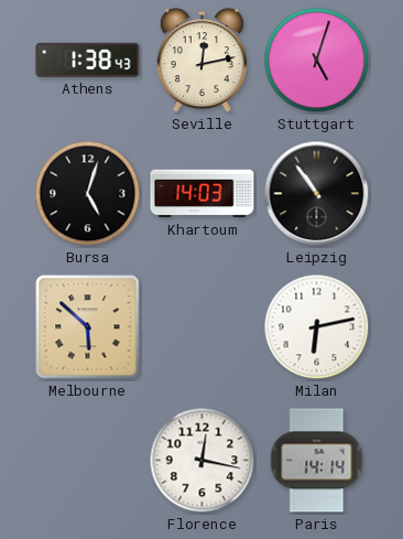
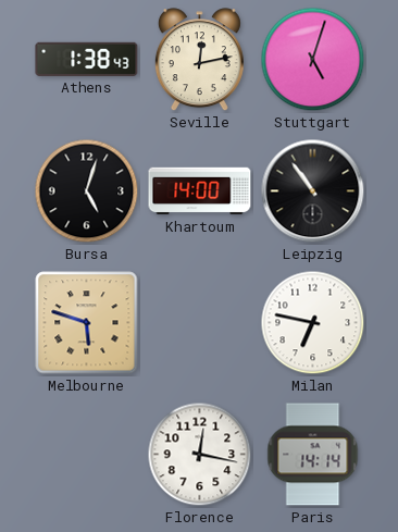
Khartoum: 14:03 -> 14:00
Melbourne: 5:52 -> 5:48
Milan: 6:13 -> 6:47
